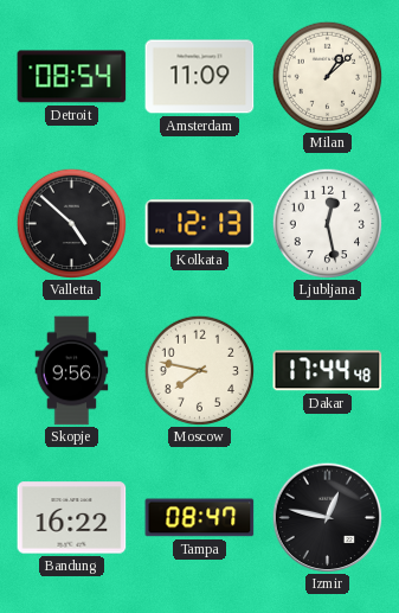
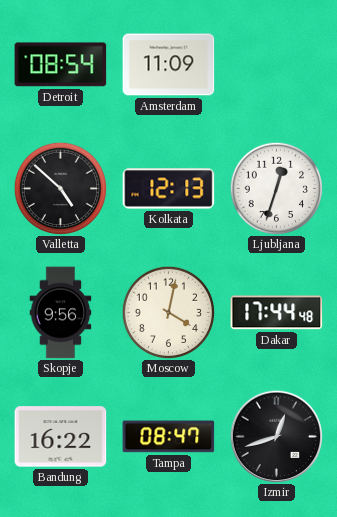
Milan: 1:08 -> none
Ljubljana: 12:28 -> 12:33
Moscow: 7:47 -> 4:02
Izmir: 12:47 -> 12:42
